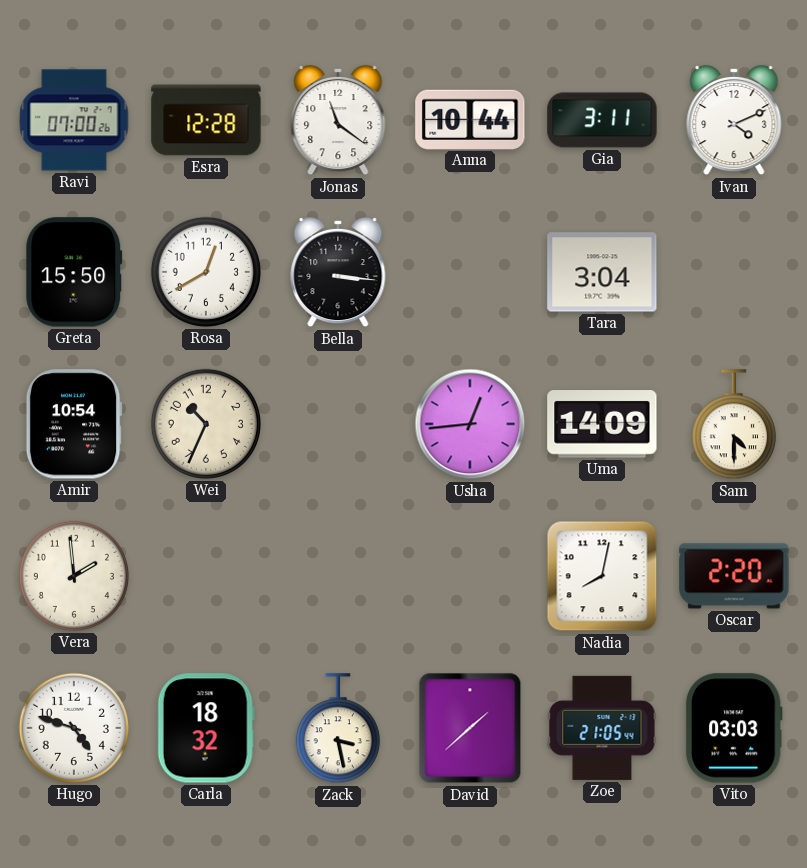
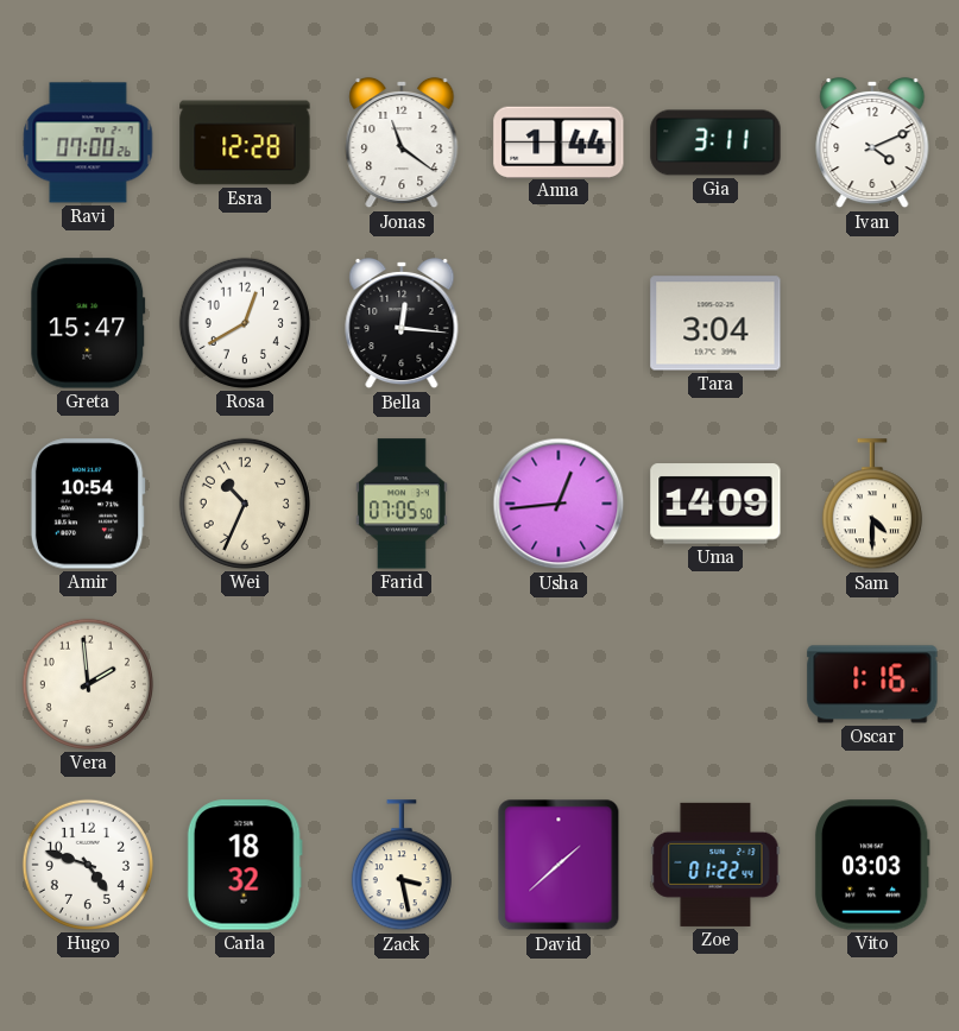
Anna: 10:44 -> 1:44
Greta: 15:50 -> 15:47
Bella: 3:16 -> 12:16
Farid: none -> 07:05
Nadia: 8:02 -> none
Oscar: 2:20 -> 1:16
Zoe: 21:05 -> 01:22
